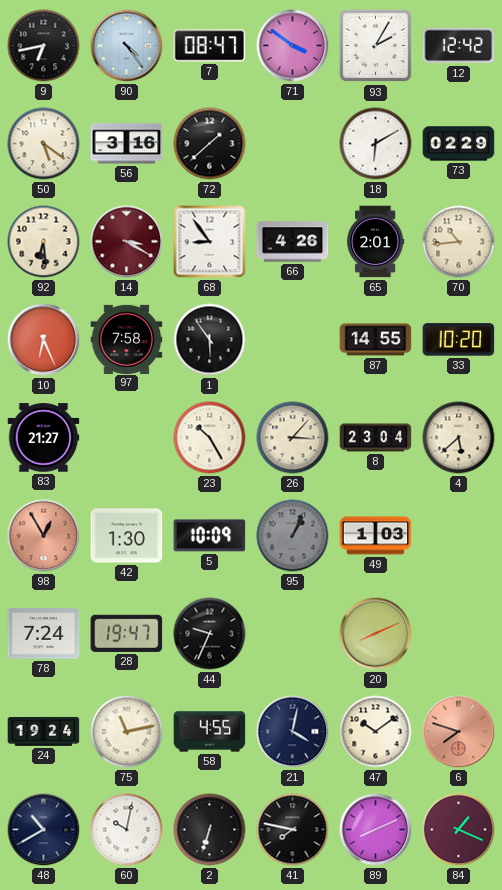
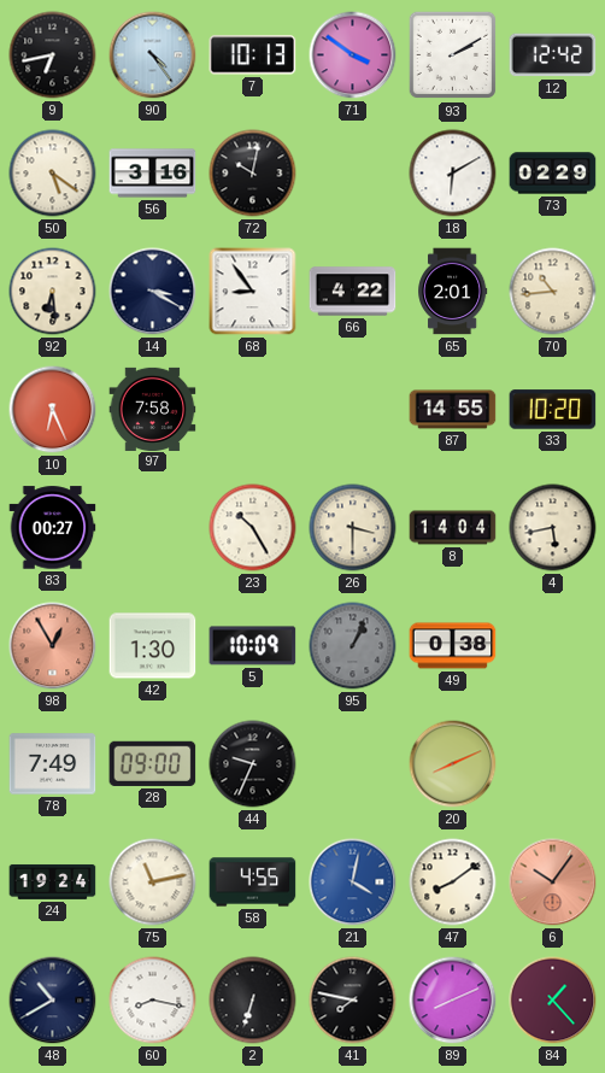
7: 08:47 -> 10:13
93: 2:05 -> 2:10
72: 1:38 -> 10:02
14 dial: burgundy -> navy
66: 4:26 -> 4:22
1: 5:54 -> none
83: 21:27 -> 00:27
26: 3:07 -> 3:30
8: 23:04 -> 14:04
4: 5:38 -> 5:43
49: 1:03 -> 0:38
78: 7:24 -> 7:49
28: 19:47 -> 09:00
21 dial: navy -> blue
47: 10:09 -> 8:09
6: 7:48 -> 10:06
60: 10:02 -> 8:17
84: 1:19 -> 1:23
